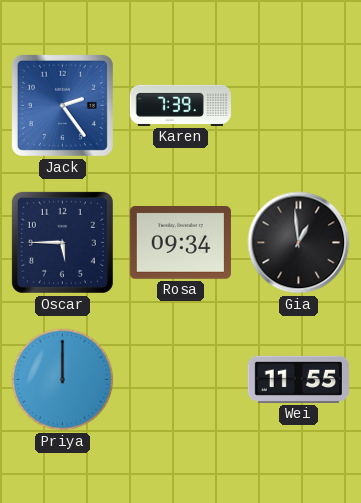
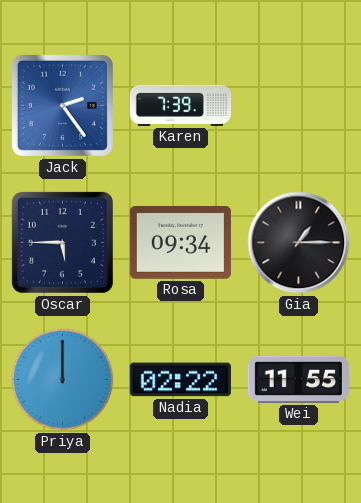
Gia: 12:59 -> 1:15
Nadia: none -> 02:22
